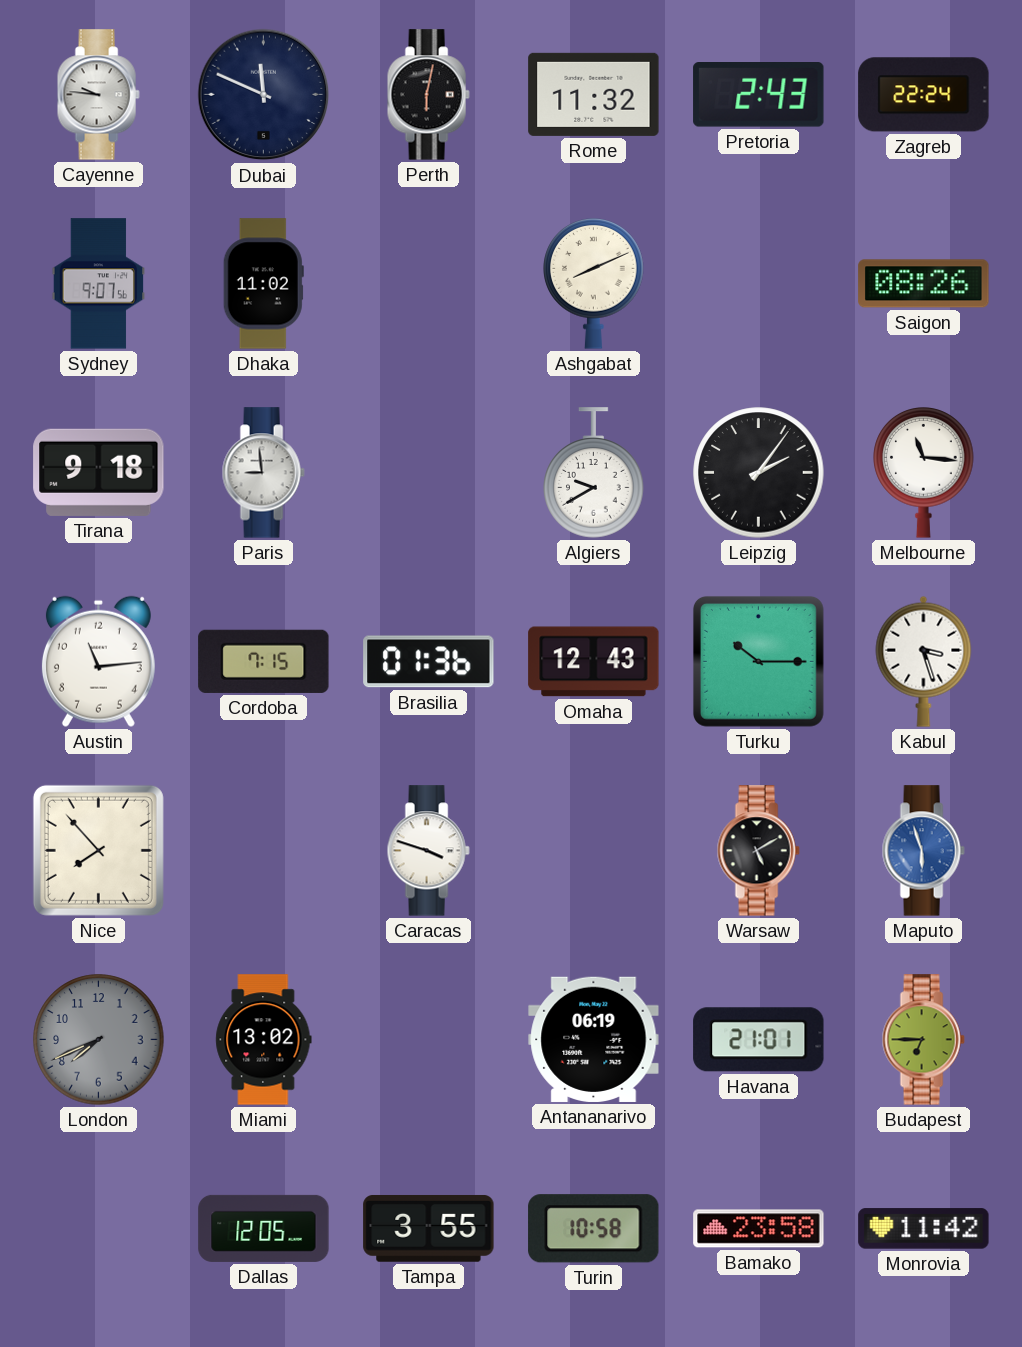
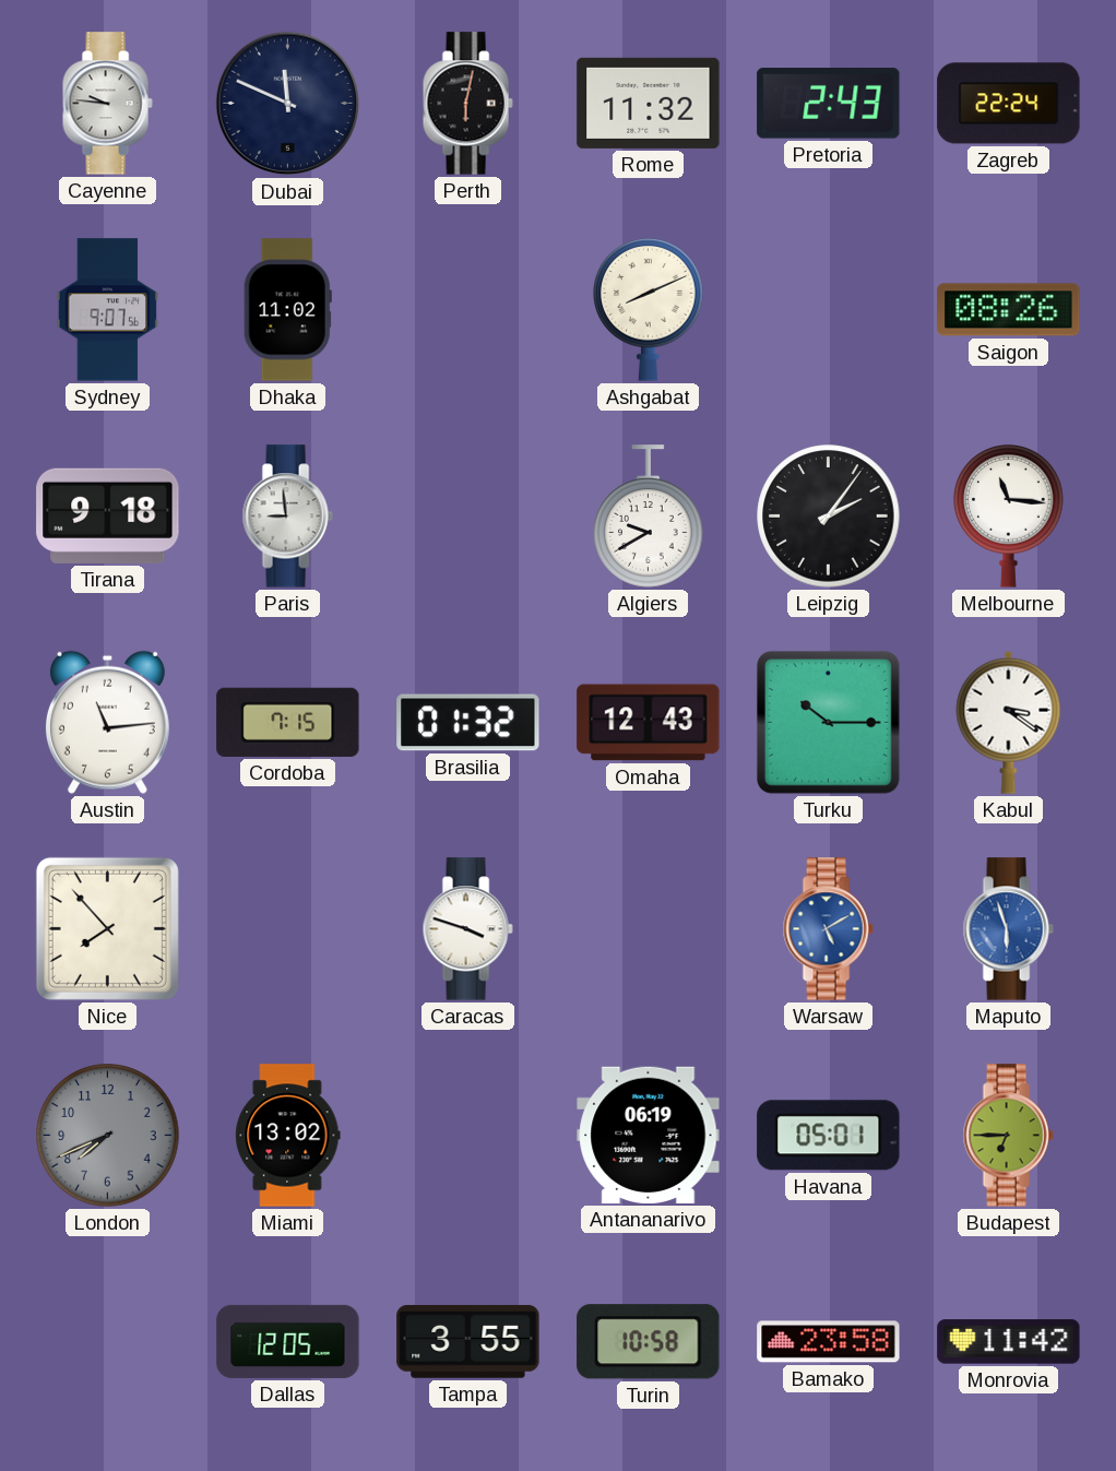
Brasilia: 01:36 -> 01:32
Kabul: 3:27 -> 3:21
Warsaw dial: black -> blue
Havana: 21:01 -> 05:01
